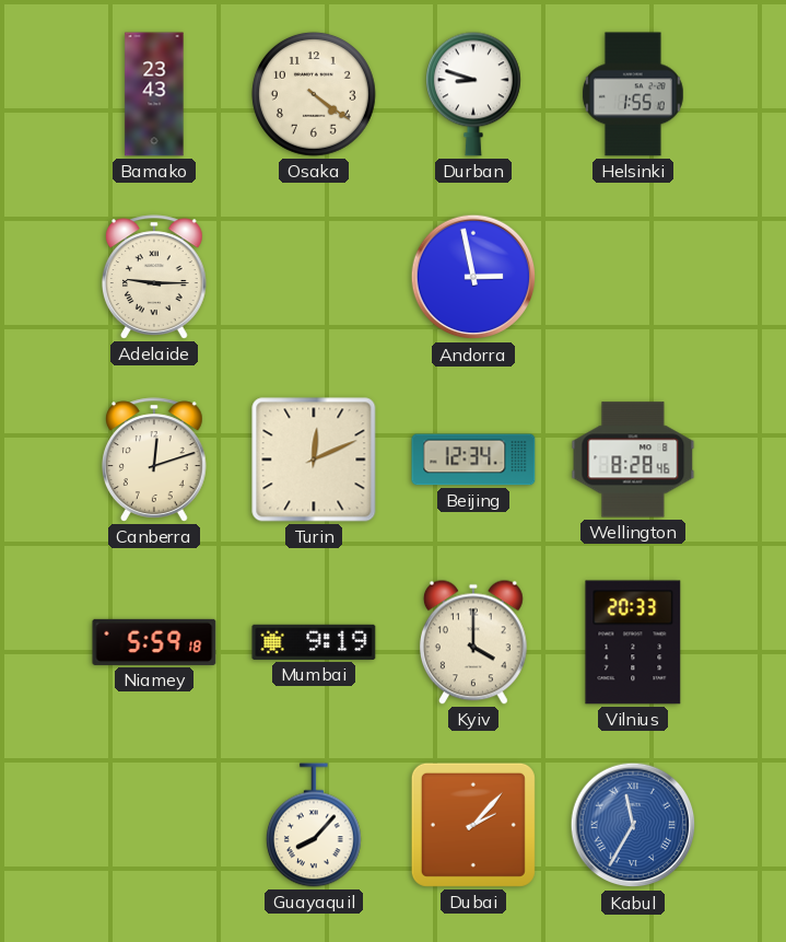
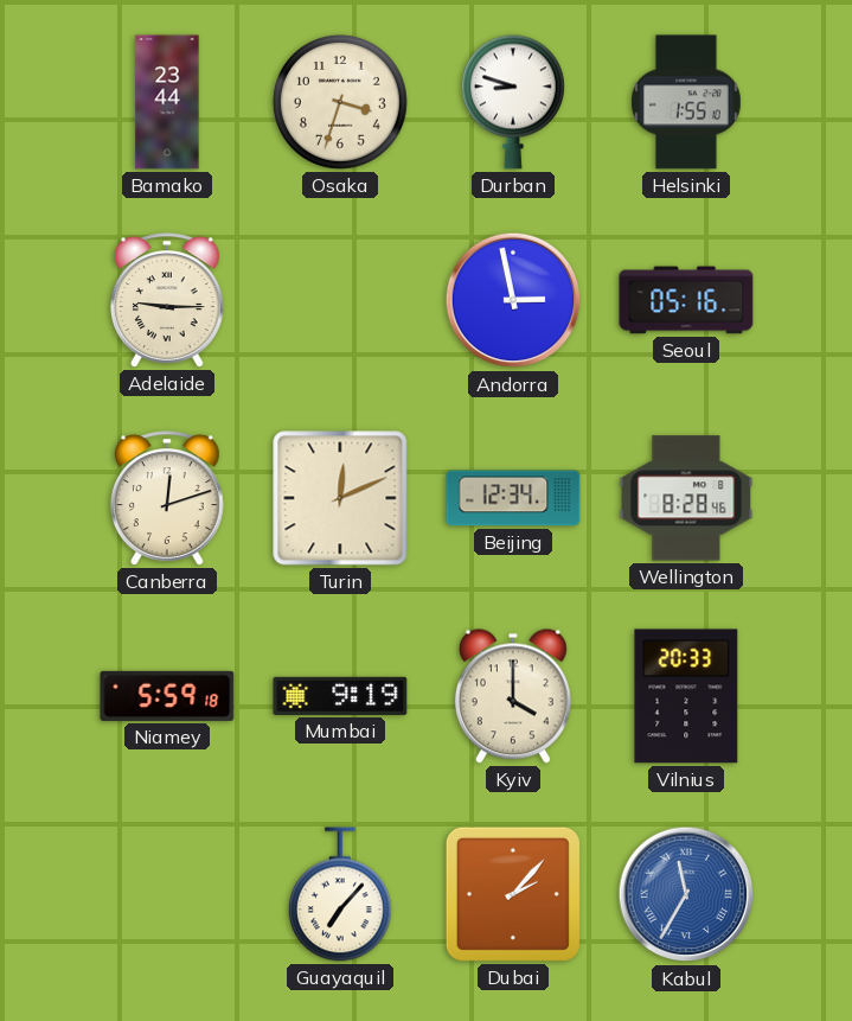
Bamako: 23:43 -> 23:44
Osaka: 4:21 -> 3:33
Seoul: none -> 05:16
Guayaquil: 8:07 -> 7:07
